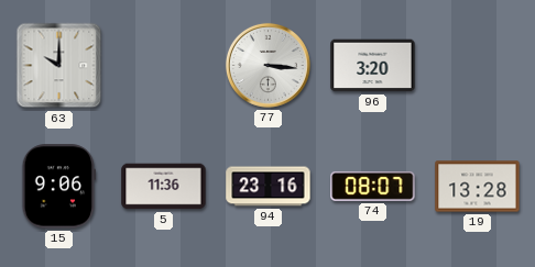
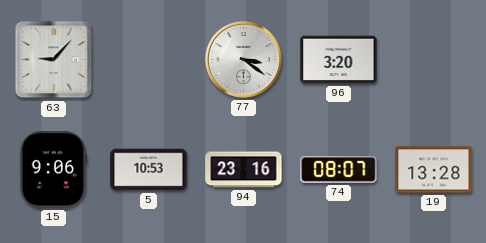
63: 10:00 -> 9:07
77: 3:16 -> 3:21
5: 11:36 -> 10:53
